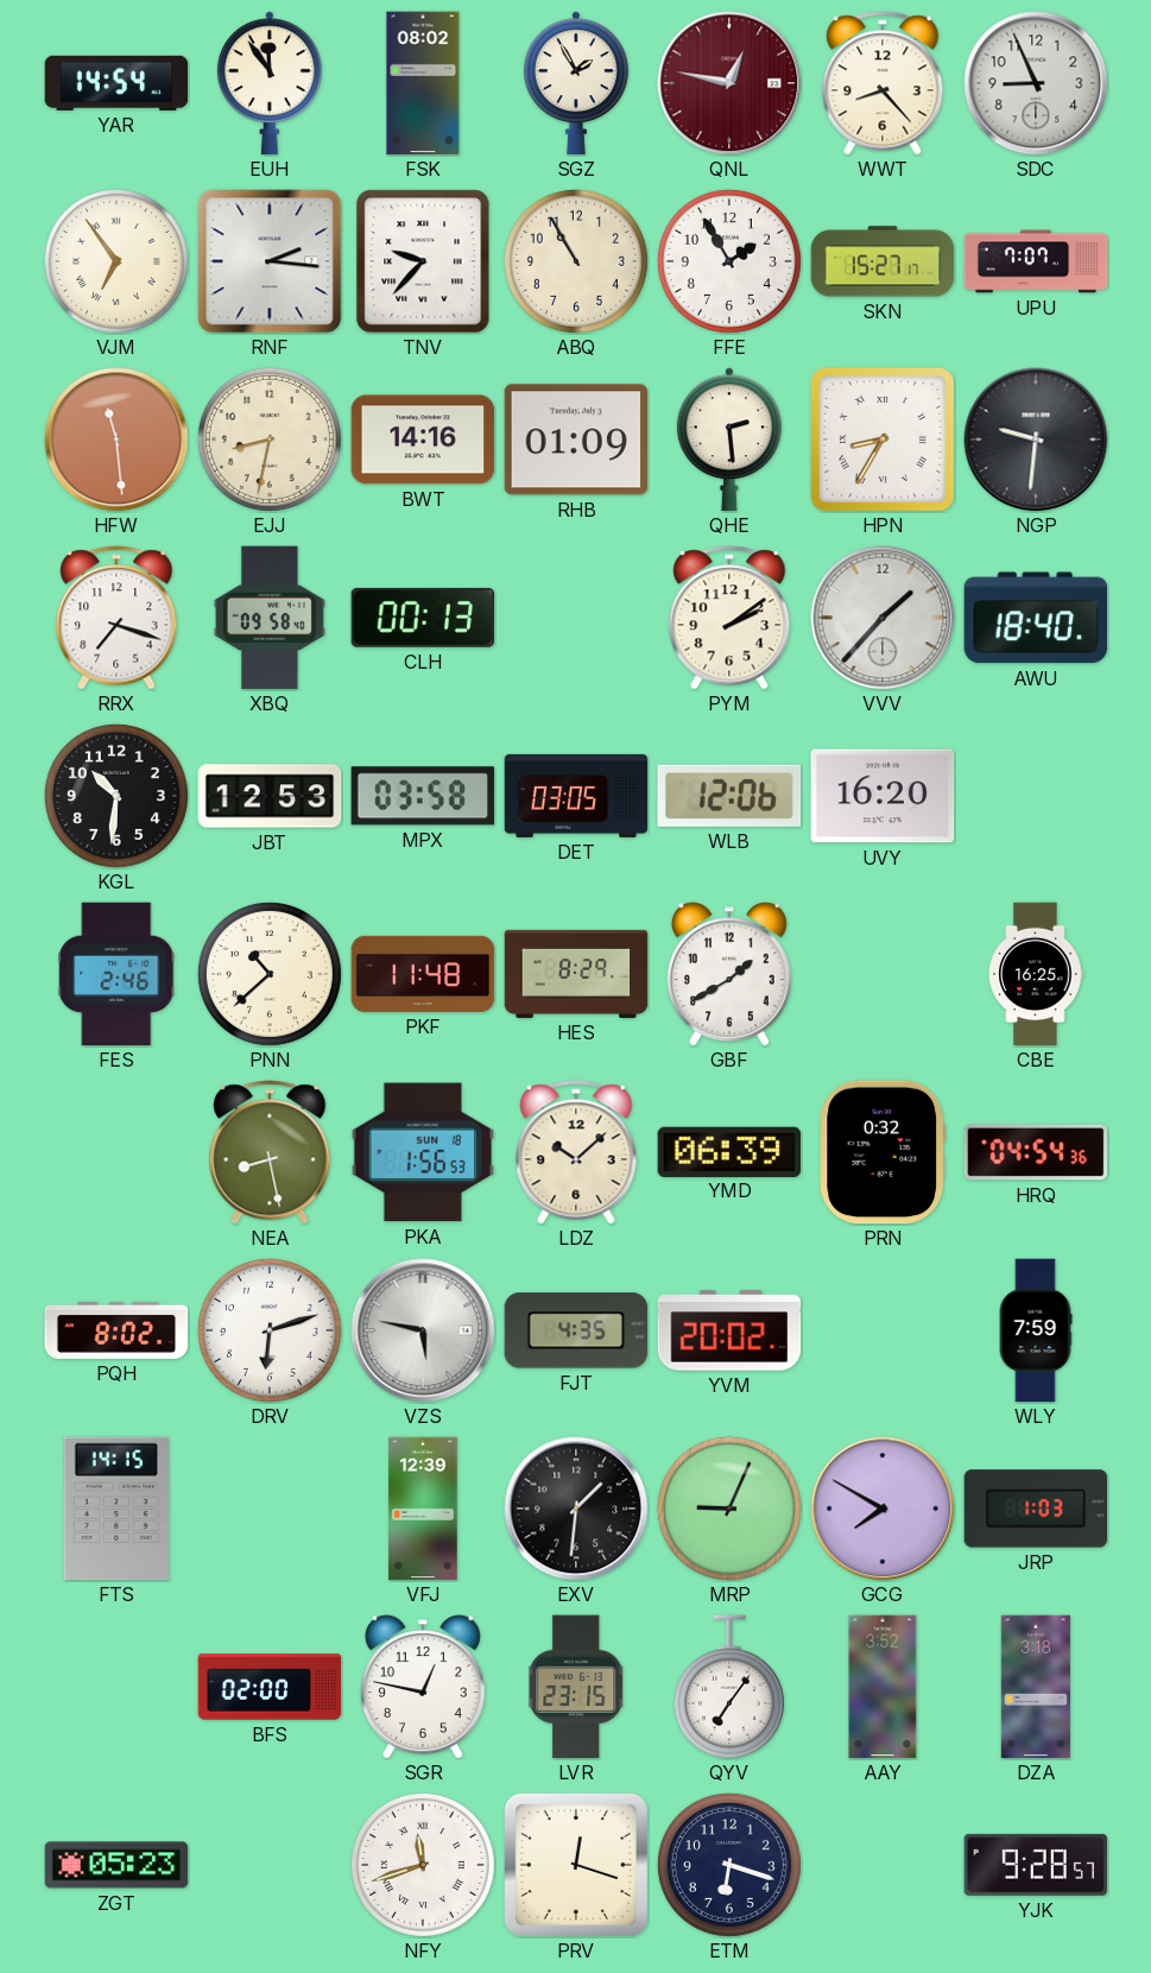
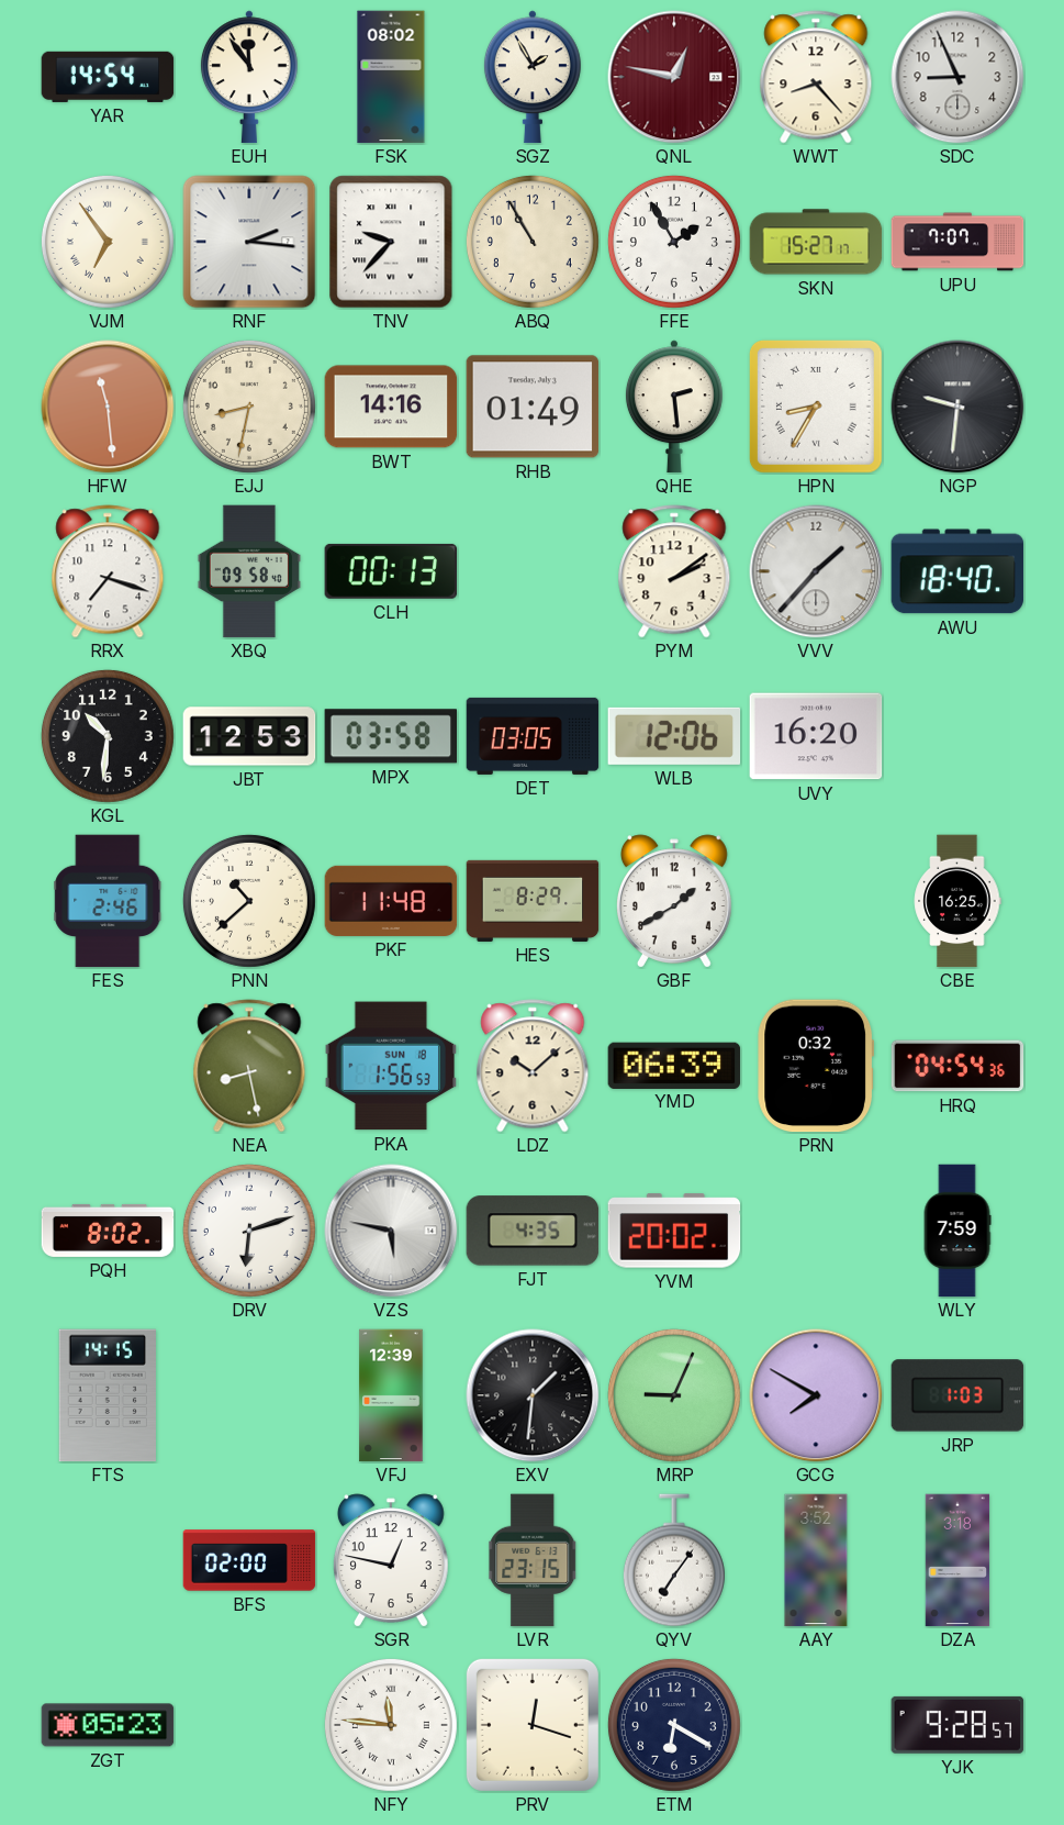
RHB: 01:09 -> 01:49
NFY: 11:42 -> 11:46
ETM: 6:18 -> 6:20
